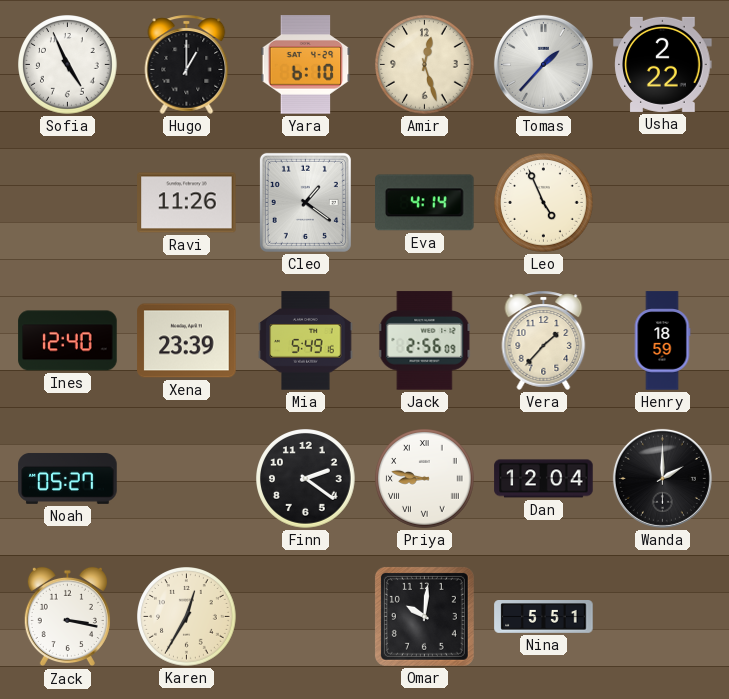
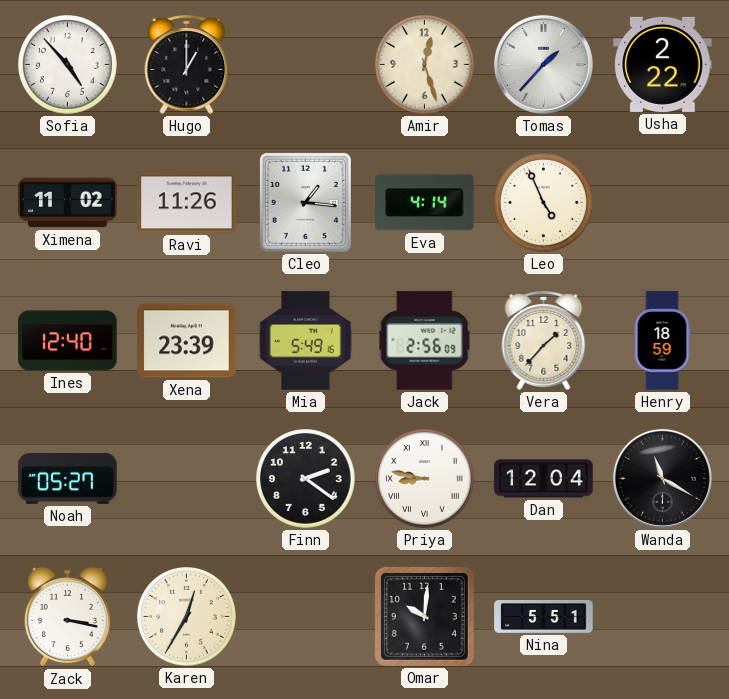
Sofia: 4:56 -> 4:53
Yara: 6:10 -> none
Ximena: none -> 11:02
Cleo: 1:21 -> 1:16
Wanda: 2:00 -> 11:20
